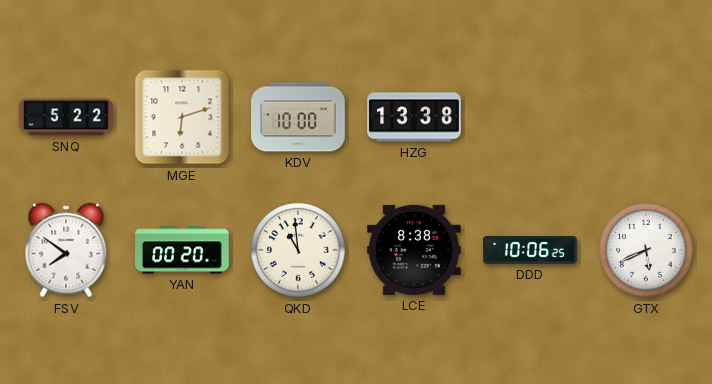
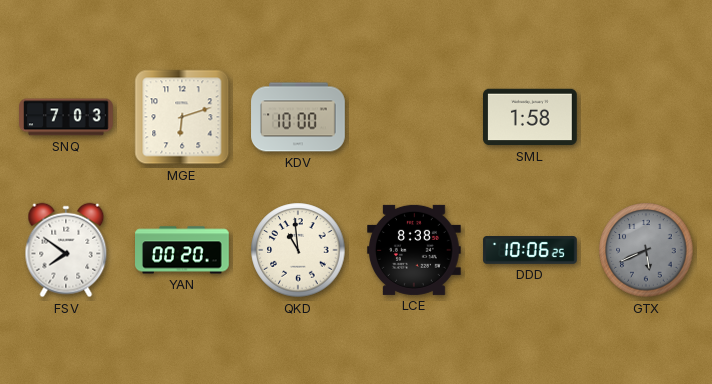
SNQ: 5:22 -> 7:03
HZG: 13:38 -> none
SML: none -> 1:58
GTX dial: white -> grey
